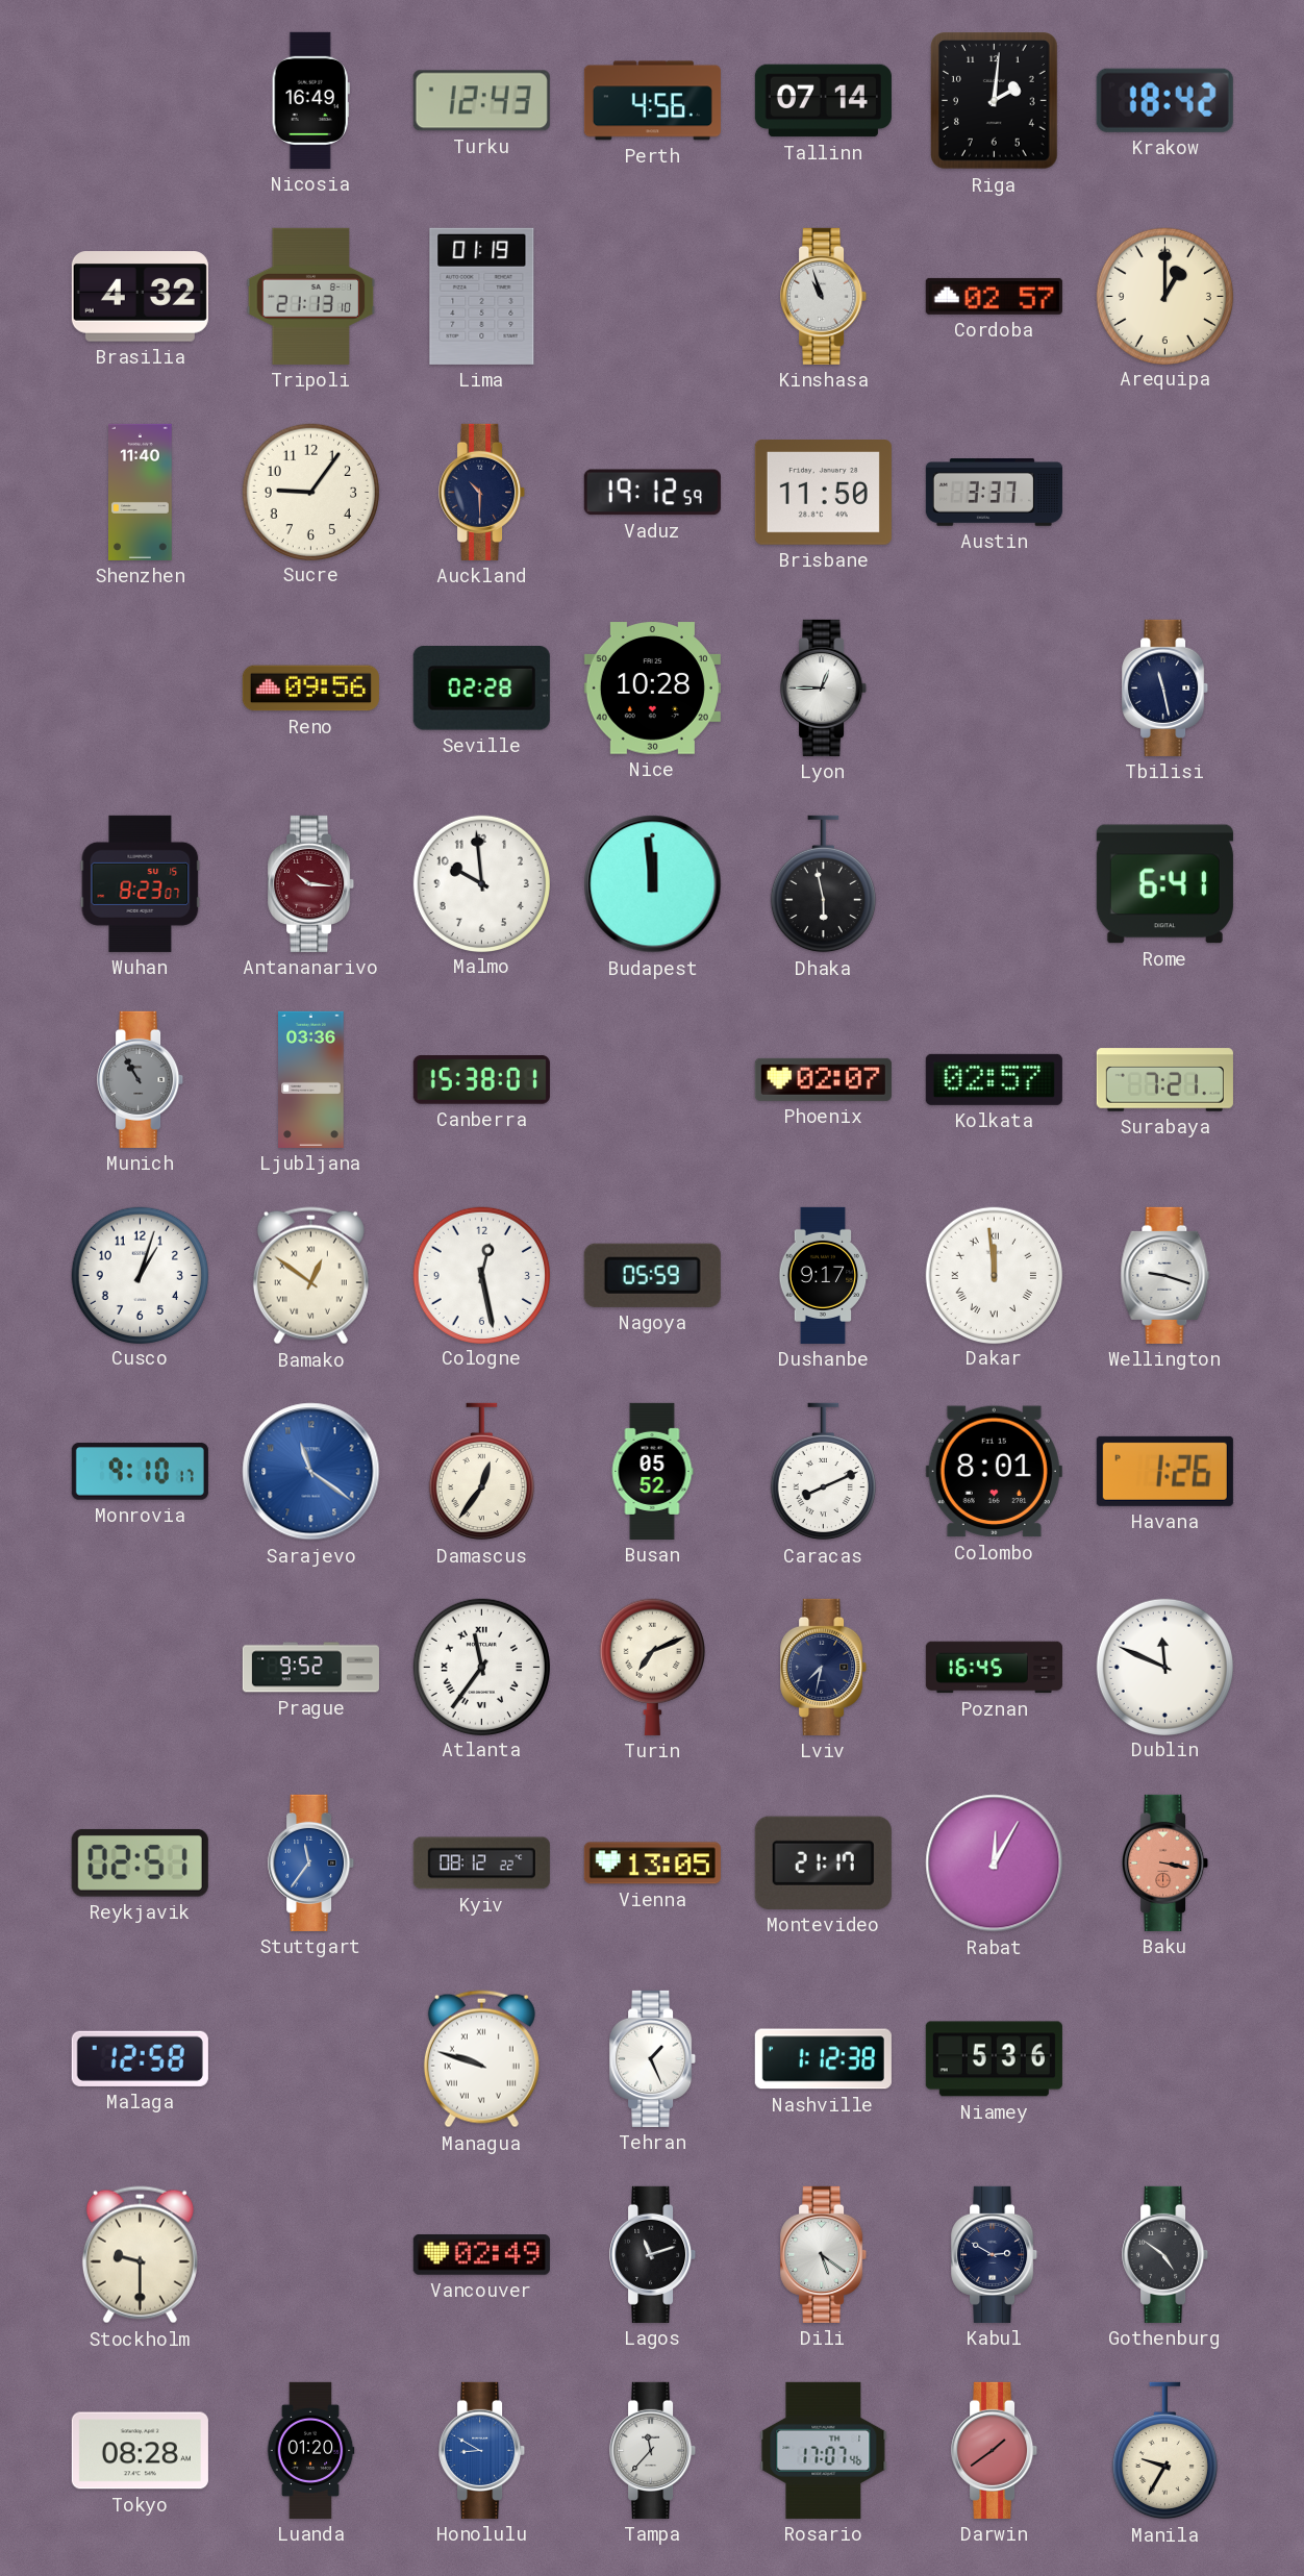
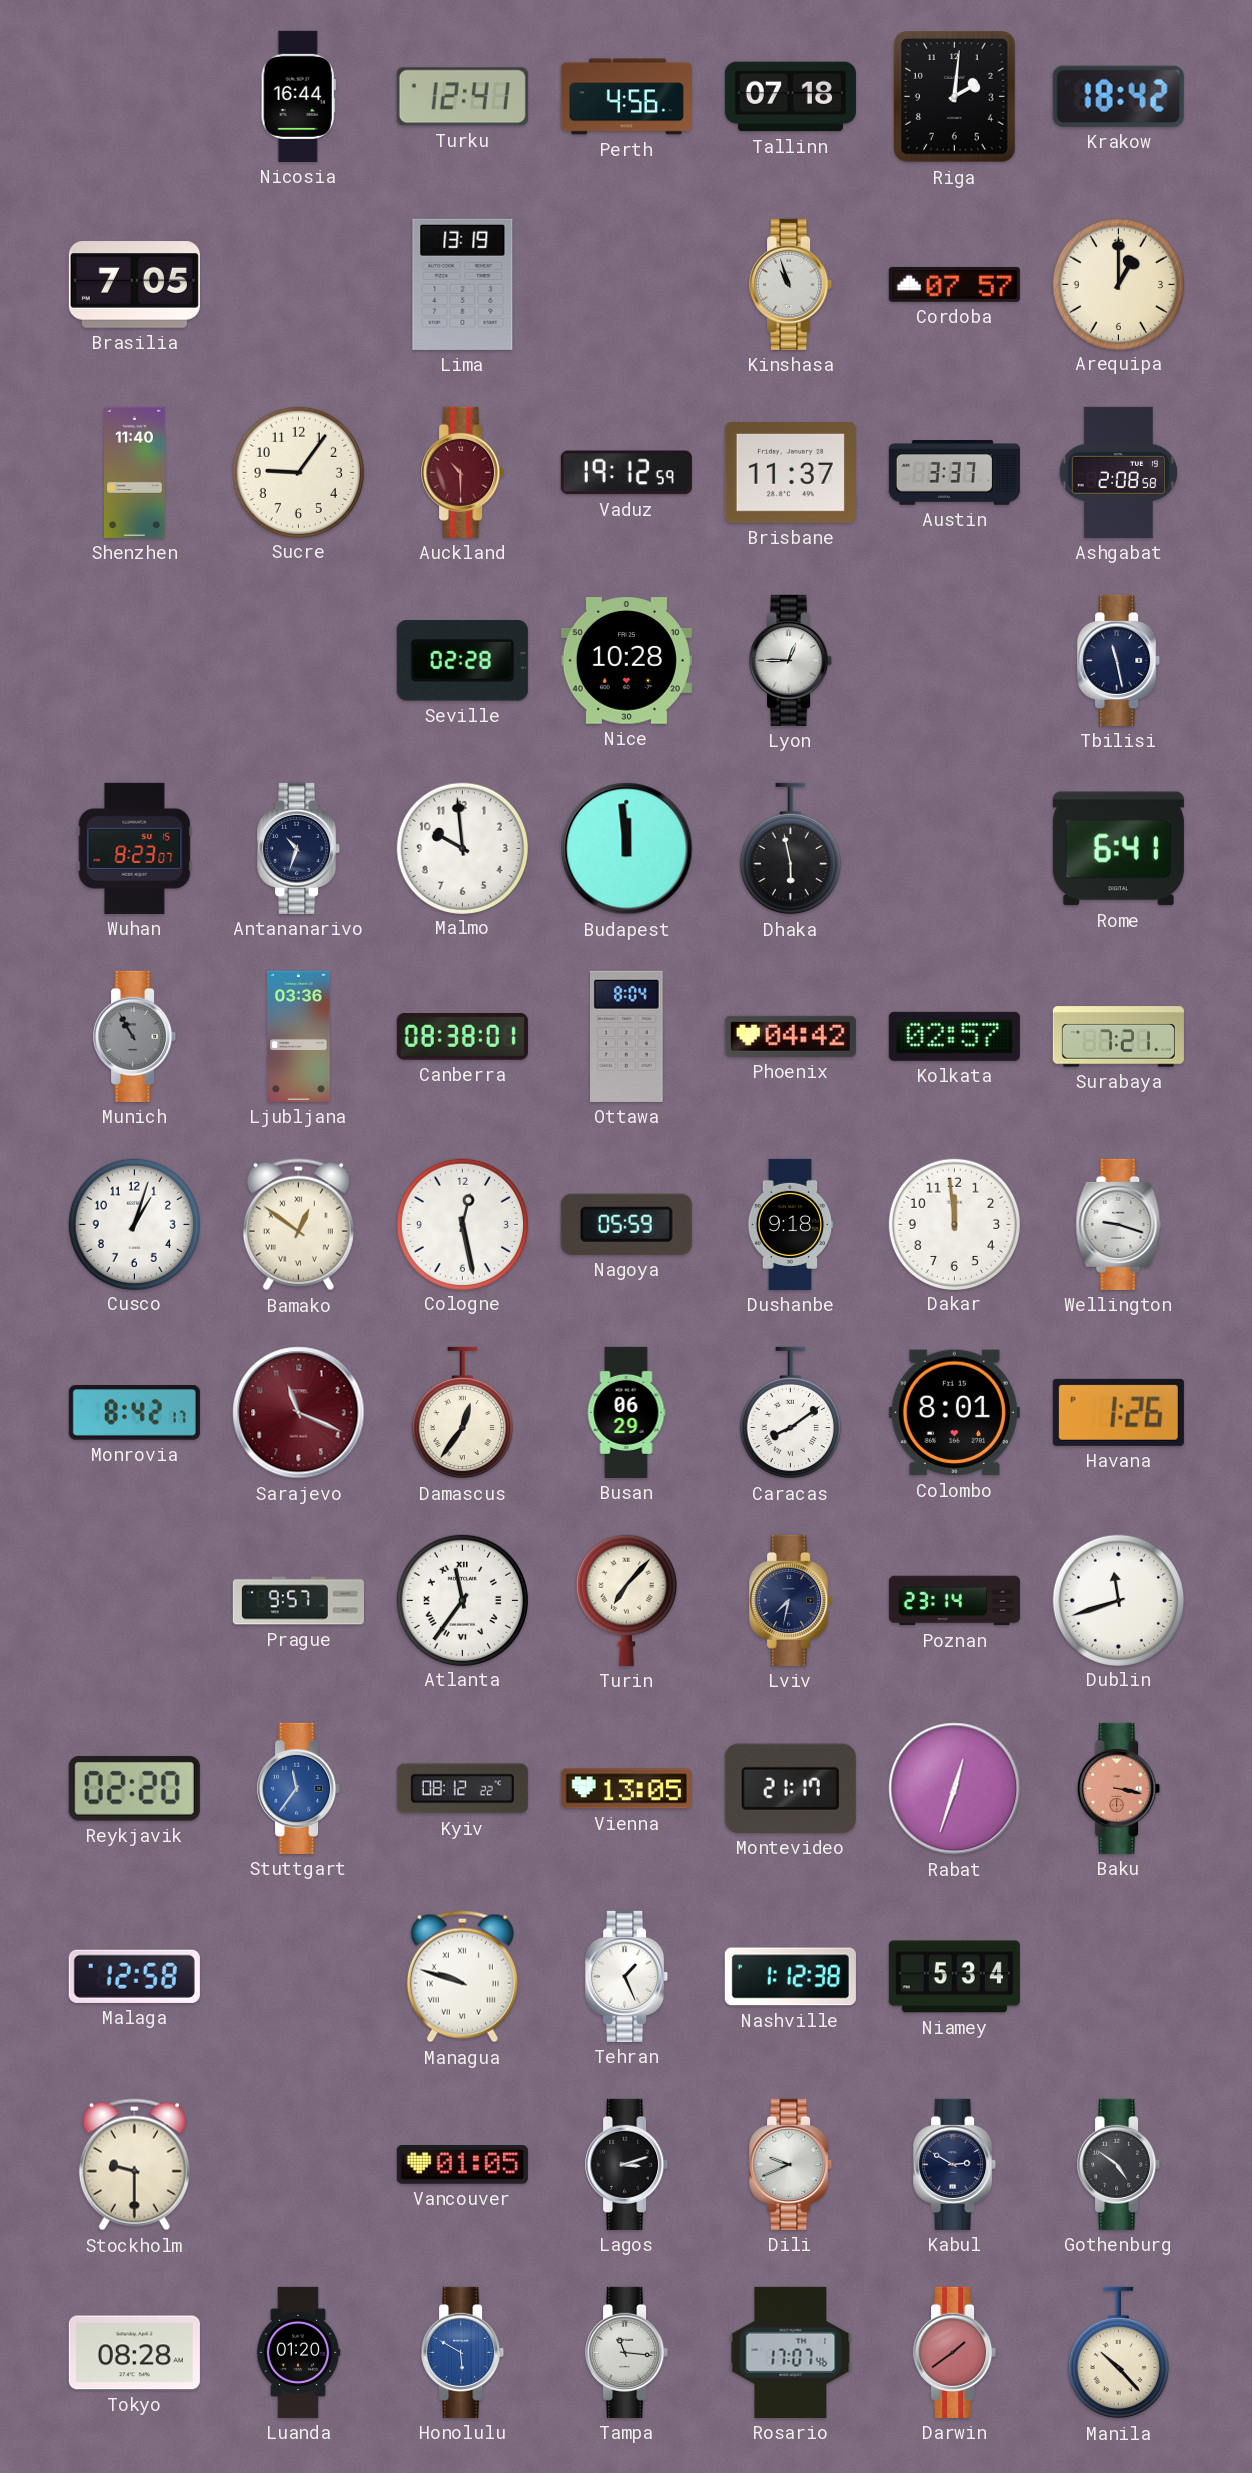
Nicosia: 16:49 -> 16:44
Turku: 12:43 -> 12:41
Tallinn: 07:14 -> 07:18
Brasilia: 4:32 -> 7:05
Tripoli: 21:13 -> none
Lima: 01:19 -> 13:19
Cordoba: 02:57 -> 07:57
Auckland dial: navy -> burgundy
Brisbane: 11:50 -> 11:37
Ashgabat: none -> 2:08
Reno: 09:56 -> none
Antananarivo: 10:16 -> 10:33
Antananarivo dial: burgundy -> navy
Canberra: 15:38 -> 08:38
Ottawa: none -> 8:04
Phoenix: 02:07 -> 04:42
Dushanbe: 9:17 -> 9:18
Dakar numerals: Roman -> Arabic
Monrovia: 9:10 -> 8:42
Sarajevo: 11:21 -> 11:19
Sarajevo dial: blue -> burgundy
Busan: 05:52 -> 06:29
Caracas: 8:11 -> 8:09
Prague: 9:52 -> 9:57
Turin: 7:11 -> 7:07
Poznan: 16:45 -> 23:14
Dublin: 11:49 -> 11:42
Reykjavik: 02:51 -> 02:20
Rabat: 12:05 -> 12:33
Niamey: 5:36 -> 5:34
Vancouver: 02:49 -> 01:05
Lagos: 11:12 -> 3:12
Dili: 5:21 -> 9:41
Honolulu: 8:50 -> 5:50
Tampa: 11:37 -> 11:16
Manila: 9:35 -> 10:23
